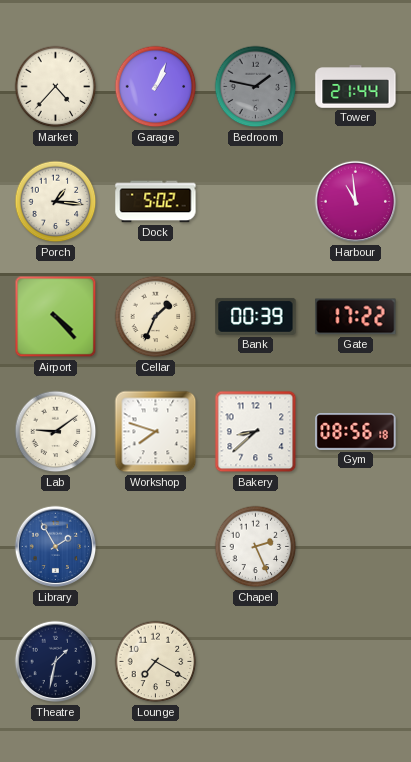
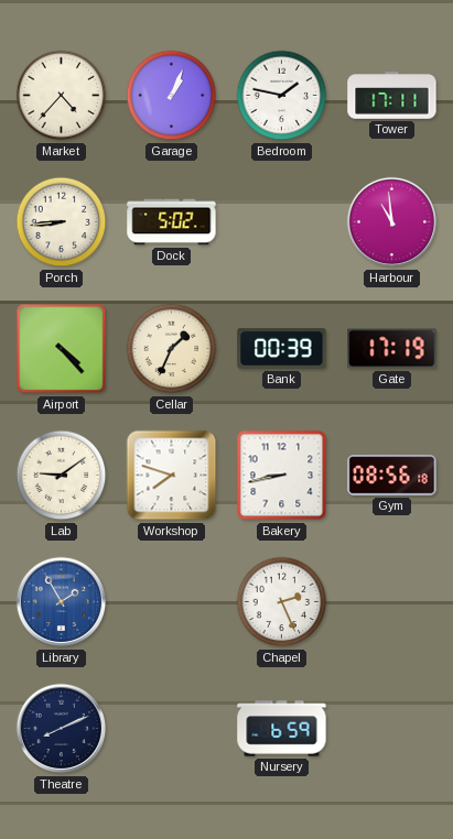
Bedroom dial: grey -> white
Tower: 21:44 -> 17:11
Porch: 1:16 -> 8:44
Gate: 17:22 -> 17:19
Bakery: 8:38 -> 8:43
Theatre: 1:32 -> 8:11
Lounge: 7:20 -> none
Nursery: none -> 6:59
